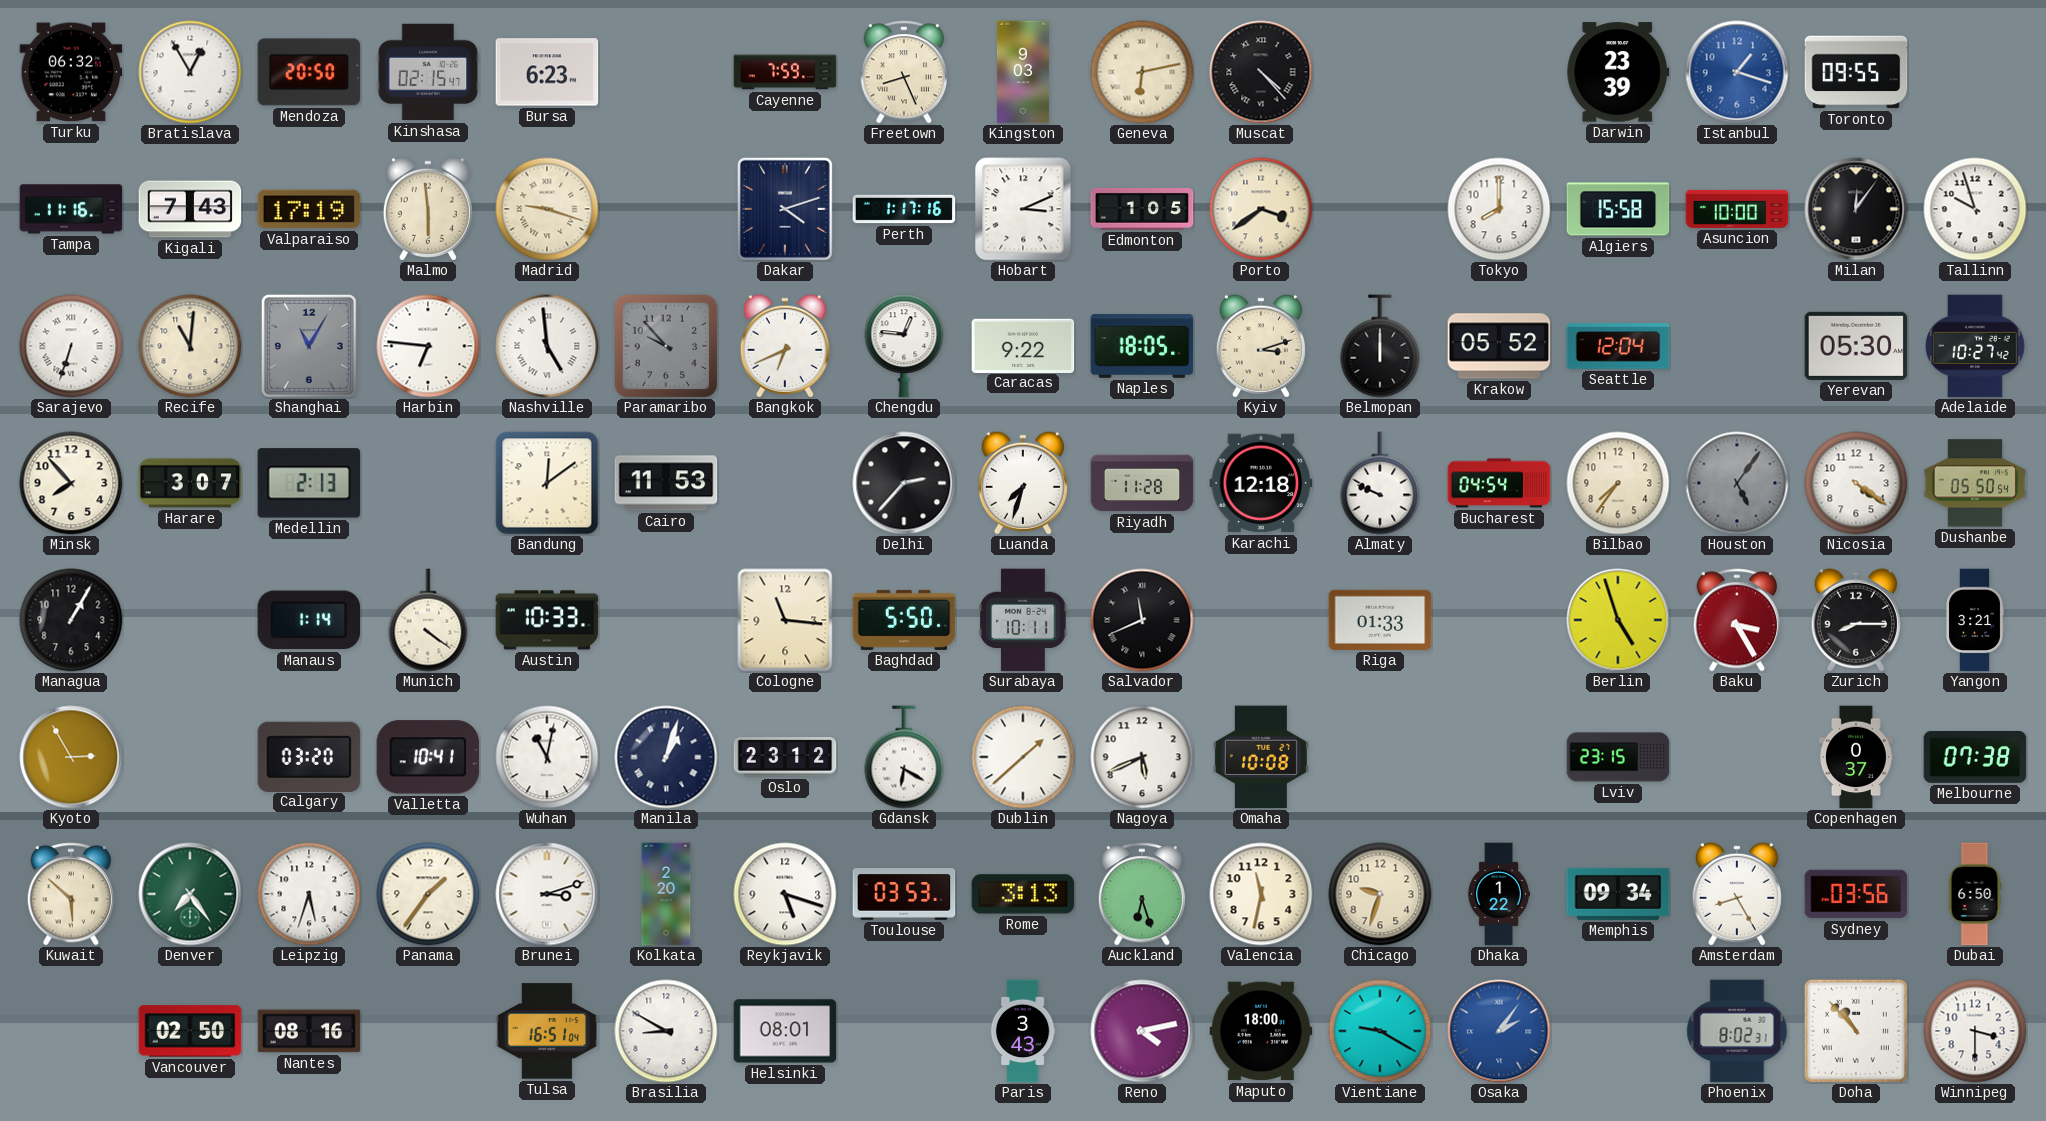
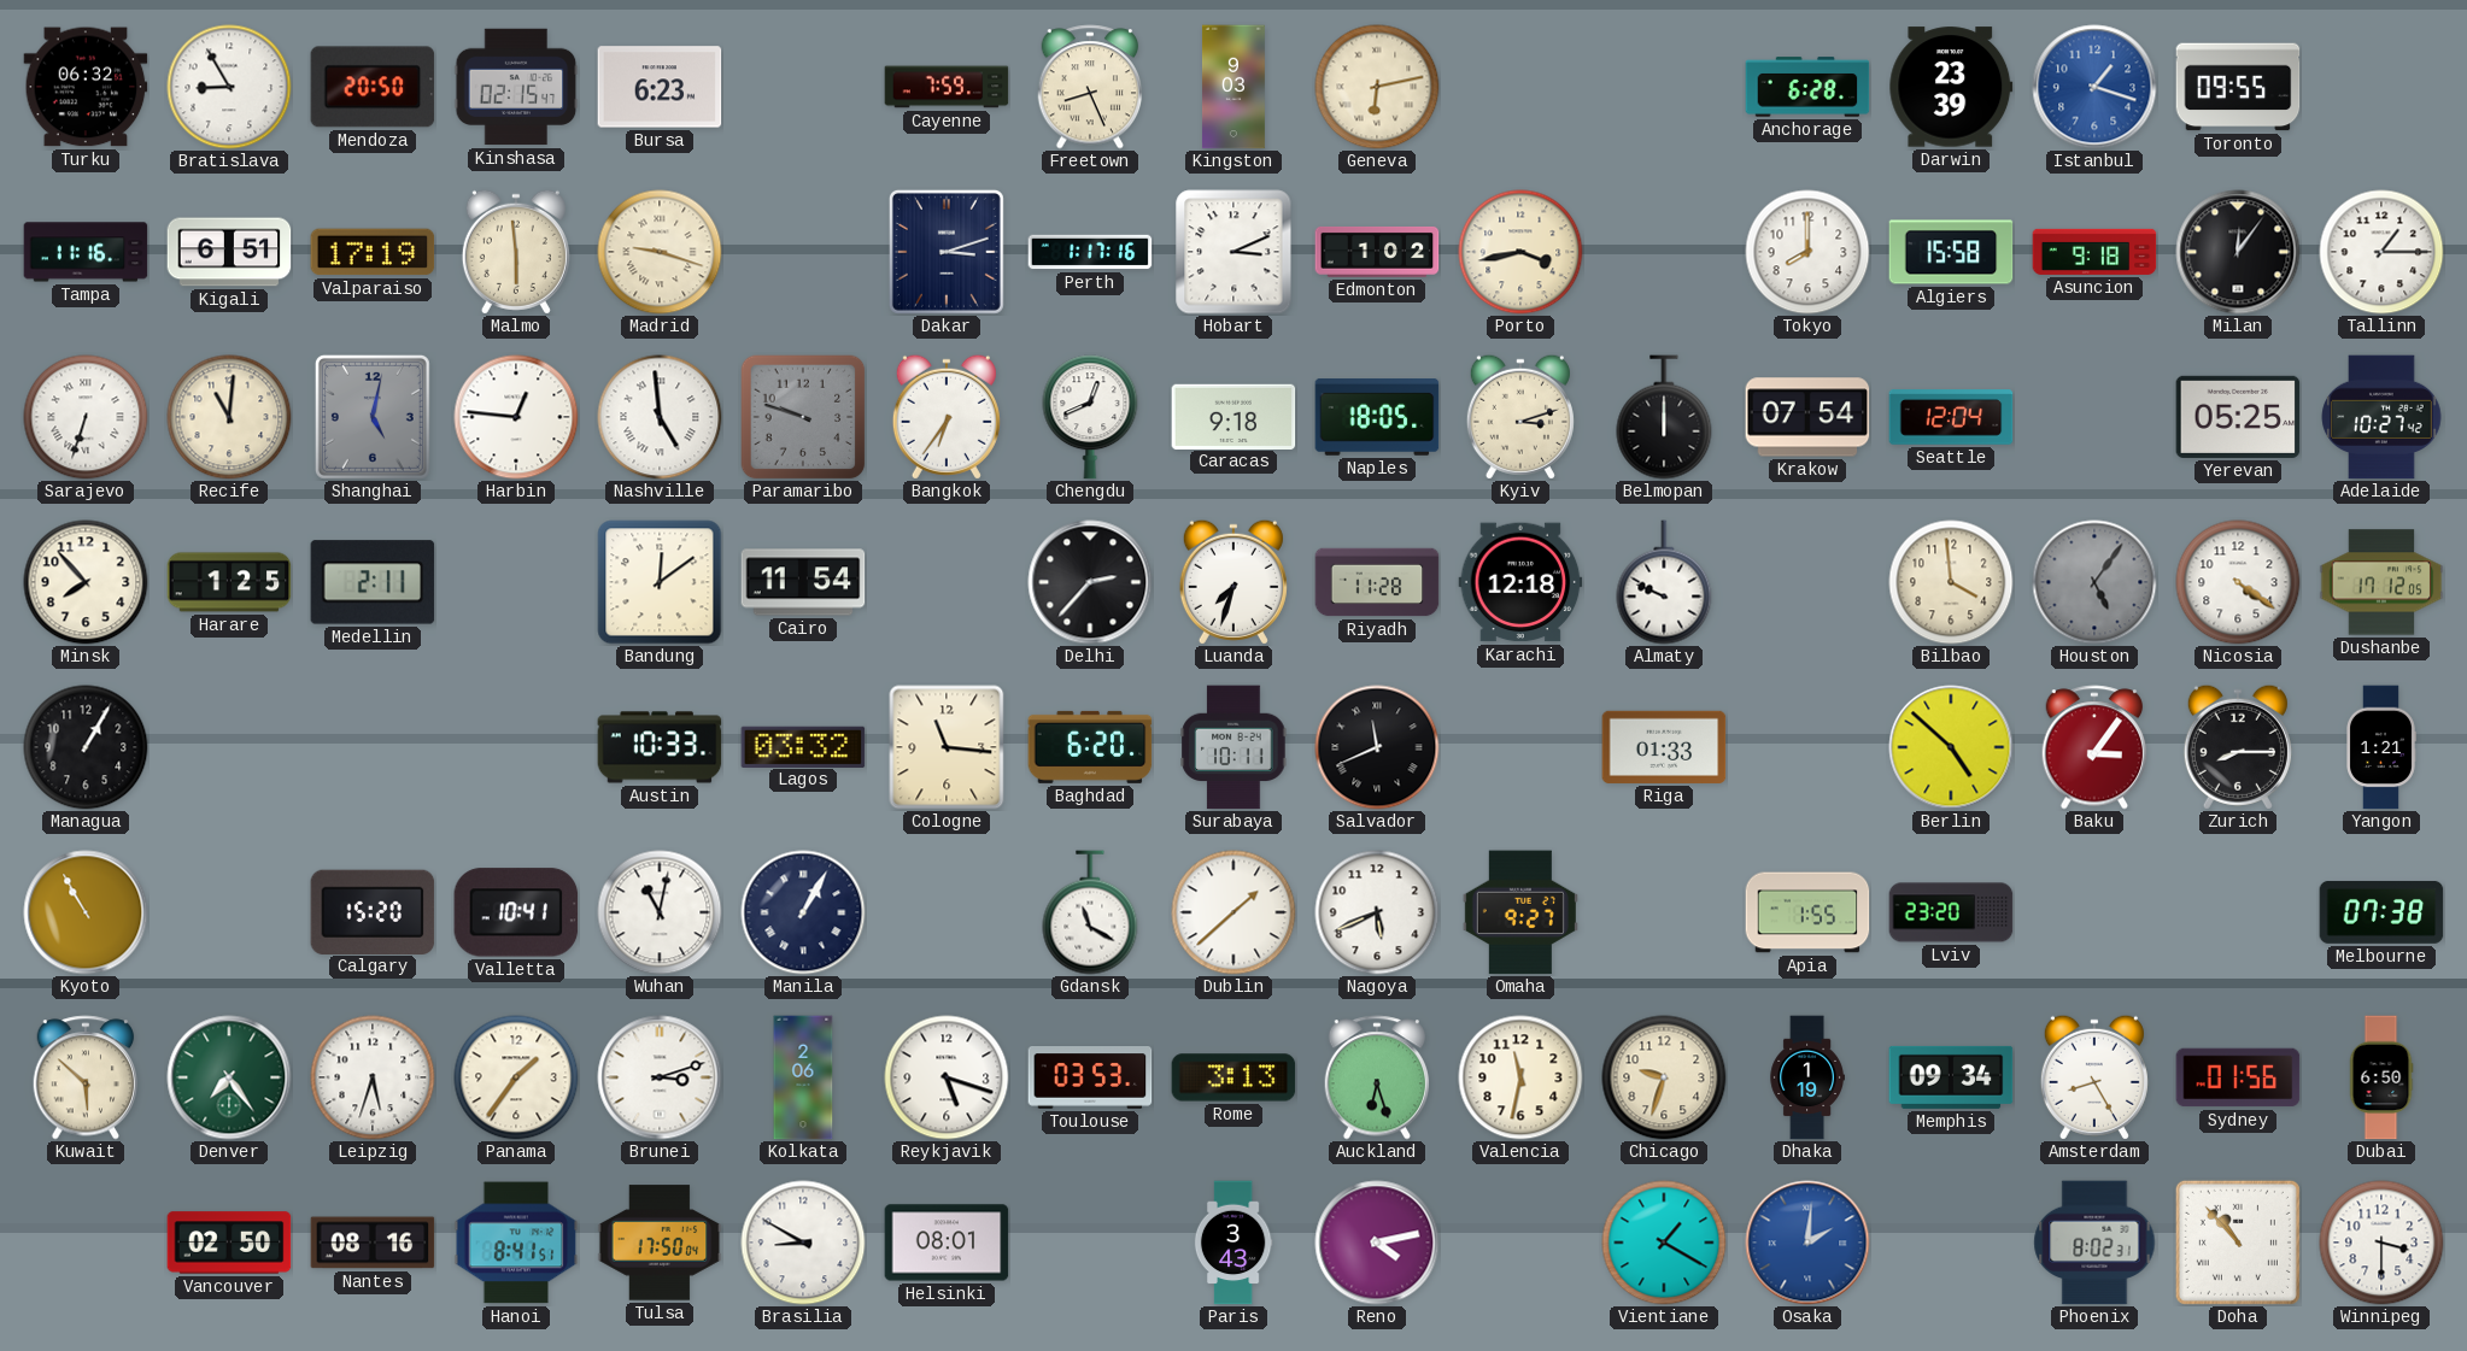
Bratislava: 12:55 -> 8:55
Muscat: 4:23 -> none
Anchorage: none -> 6:28
Kigali: 7:43 -> 6:51
Dakar: 4:12 -> 3:12
Edmonton: 1:05 -> 1:02
Porto: 3:39 -> 3:43
Asuncion: 10:00 -> 9:18
Tallinn: 9:57 -> 1:15
Shanghai: 11:05 -> 5:02
Harbin: 6:46 -> 12:46
Paramaribo: 9:53 -> 9:48
Bangkok: 6:41 -> 6:36
Chengdu: 12:46 -> 12:41
Caracas: 9:22 -> 9:18
Krakow: 05:52 -> 07:54
Yerevan: 05:30 -> 05:25
Harare: 3:07 -> 1:25
Medellin: 2:13 -> 2:11
Cairo: 11:53 -> 11:54
Bucharest: 04:54 -> none
Bilbao: 7:36 -> 3:59
Dushanbe: 05:50 -> 17:12
Manaus: 1:14 -> none
Munich: 4:21 -> none
Lagos: none -> 03:32
Baghdad: 5:50 -> 6:20
Berlin: 4:57 -> 4:52
Baku: 3:25 -> 3:06
Yangon: 3:21 -> 1:21
Kyoto: 2:55 -> 10:55
Calgary: 03:20 -> 15:20
Manila: 1:03 -> 1:05
Oslo: 23:12 -> none
Gdansk: 6:20 -> 11:20
Omaha: 10:08 -> 9:27
Apia: none -> 1:55
Lviv: 23:15 -> 23:20
Copenhagen: 0:37 -> none
Kolkata: 2:20 -> 2:06
Dhaka: 1:22 -> 1:19
Sydney: 03:56 -> 01:56
Hanoi: none -> 8:41
Tulsa: 16:51 -> 17:50
Maputo: 18:00 -> none
Vientiane: 9:20 -> 1:20
Osaka: 2:06 -> 2:01
